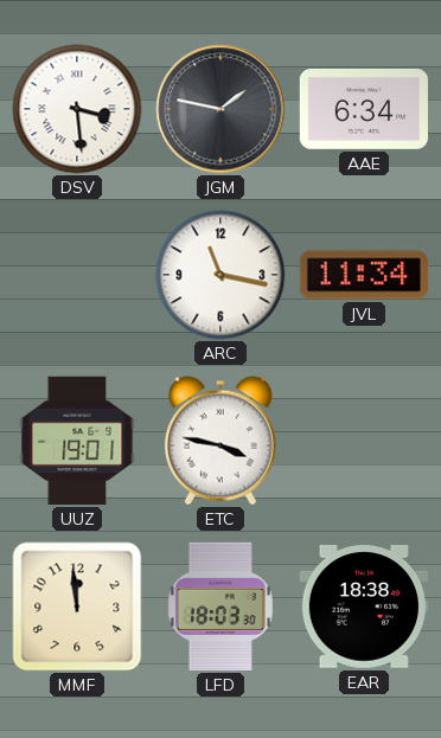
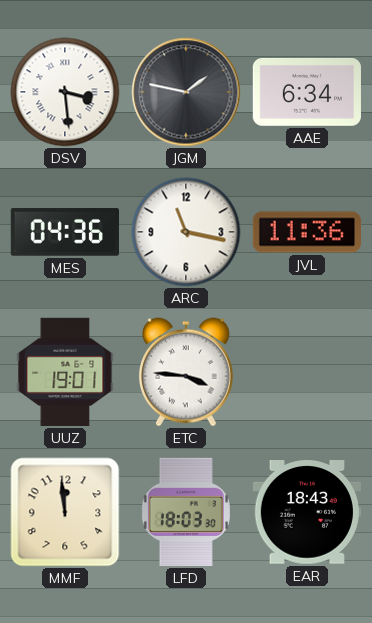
MES: none -> 04:36
JVL: 11:34 -> 11:36
ETC: 3:47 -> 3:46
EAR: 18:38 -> 18:43
